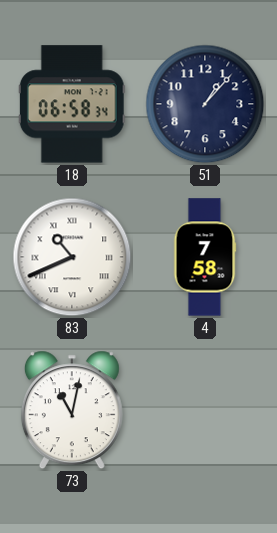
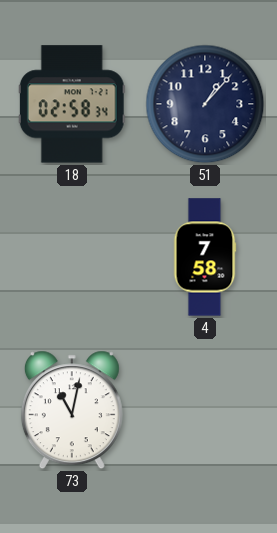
18: 06:58 -> 02:58
83: 10:41 -> none
